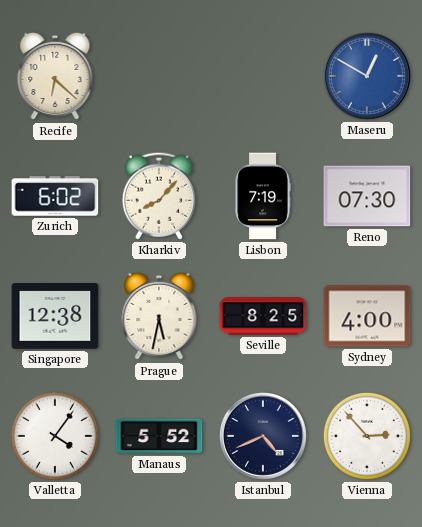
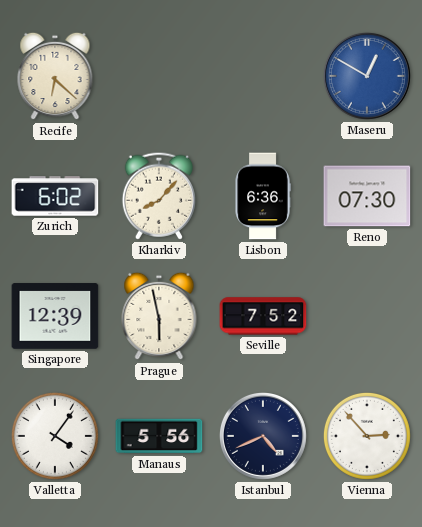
Lisbon: 7:19 -> 6:36
Singapore: 12:38 -> 12:39
Prague: 5:32 -> 5:58
Seville: 8:25 -> 7:52
Sydney: 4:00 -> none
Manaus: 5:52 -> 5:56
